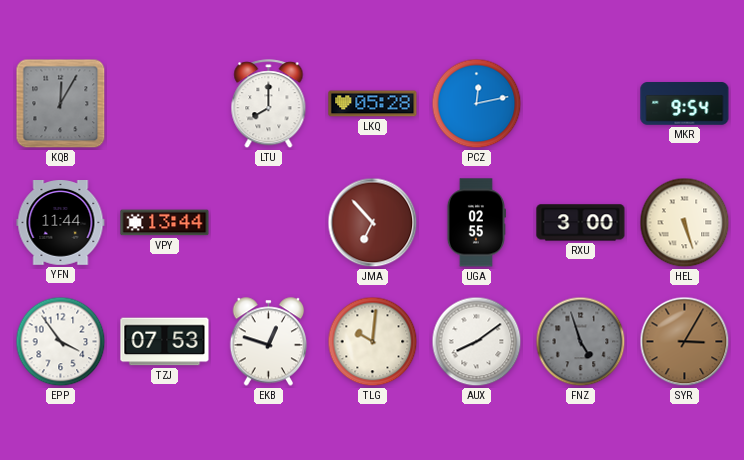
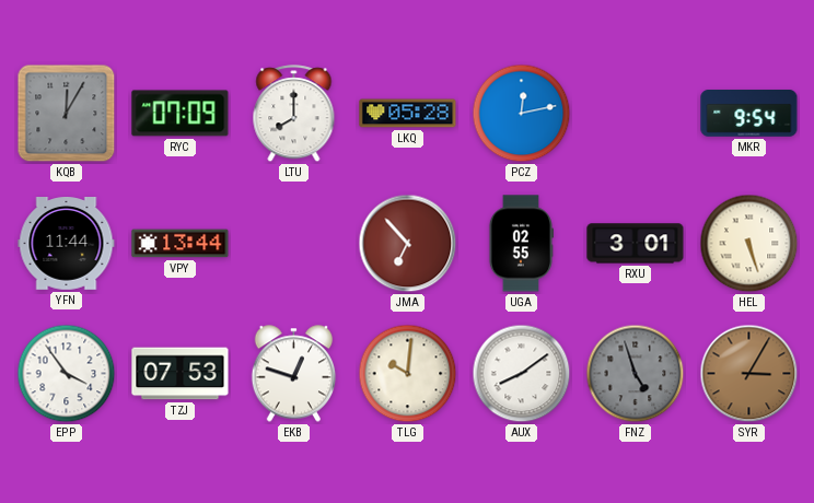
RYC: none -> 07:09
RXU: 3:00 -> 3:01
